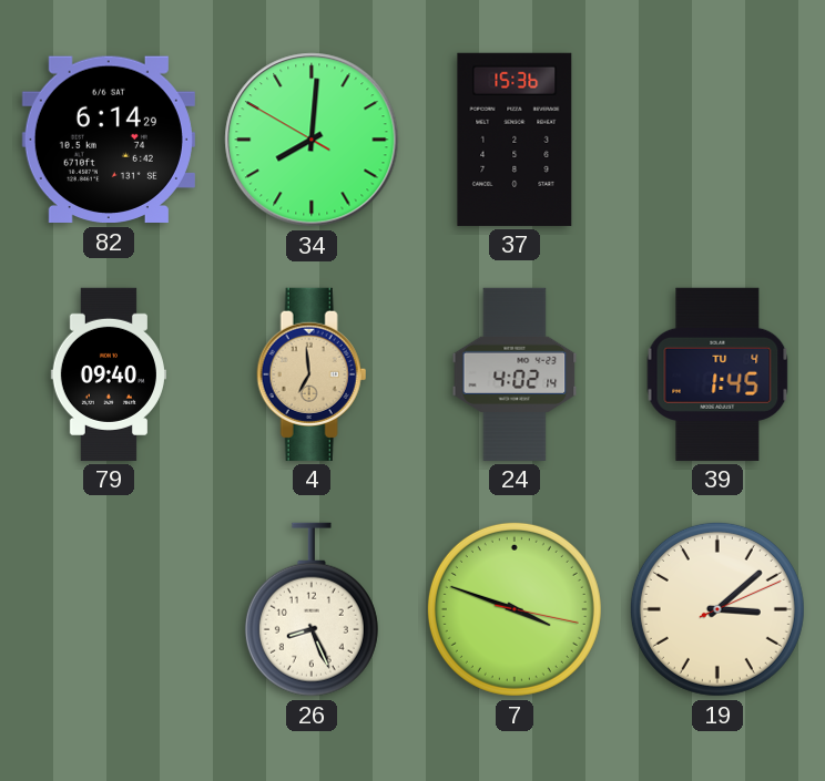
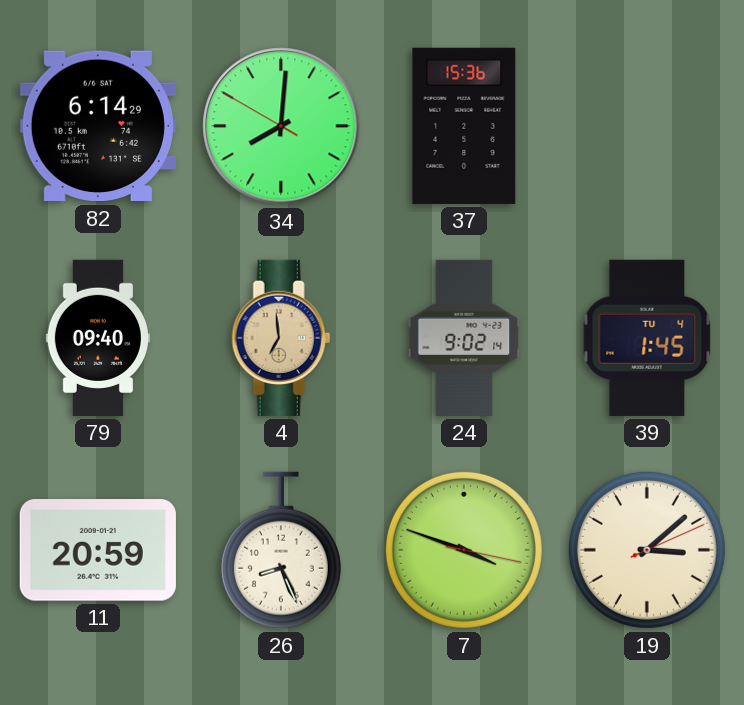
24: 4:02 -> 9:02
11: none -> 20:59
